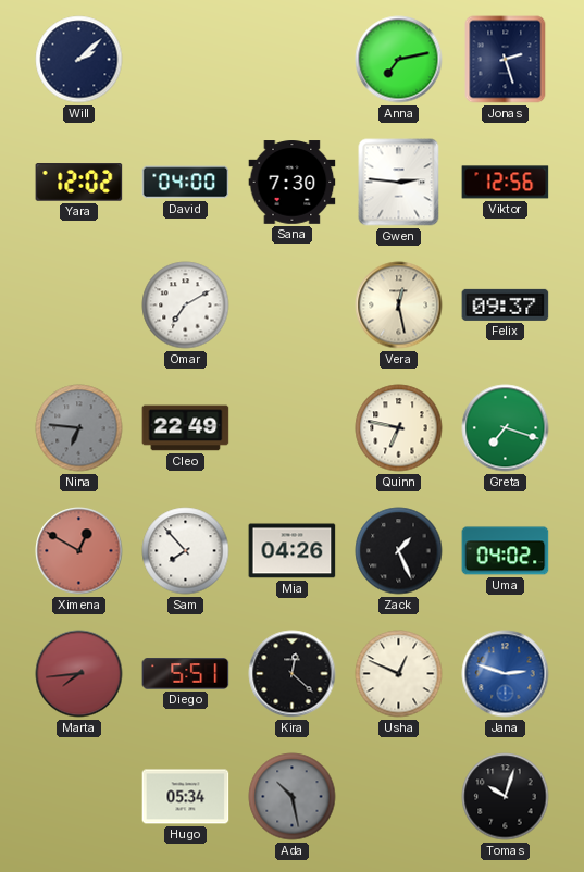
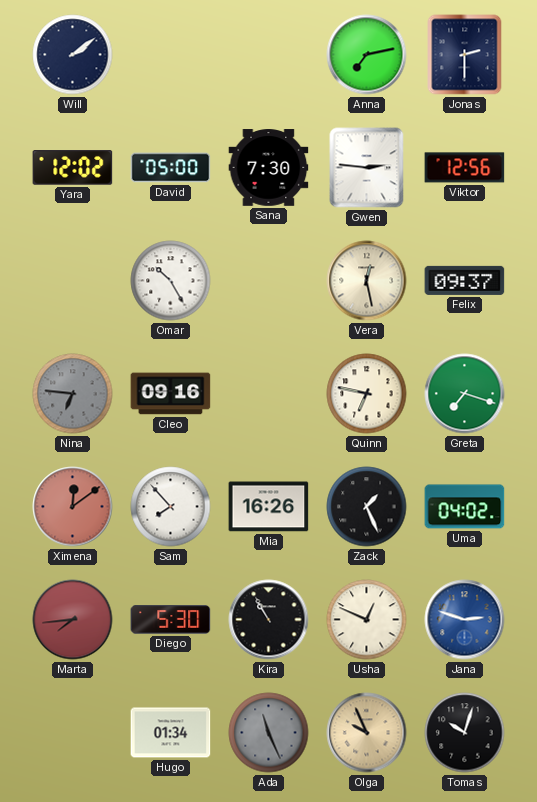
Will: 2:08 -> 2:09
Jonas: 2:27 -> 2:30
David: 04:00 -> 05:00
Omar: 7:10 -> 10:25
Cleo: 22:49 -> 09:16
Ximena: 12:50 -> 12:09
Mia: 04:26 -> 16:26
Diego: 5:51 -> 5:30
Kira: 12:22 -> 10:55
Hugo: 05:34 -> 01:34
Ada: 10:28 -> 11:26
Olga: none -> 9:56
